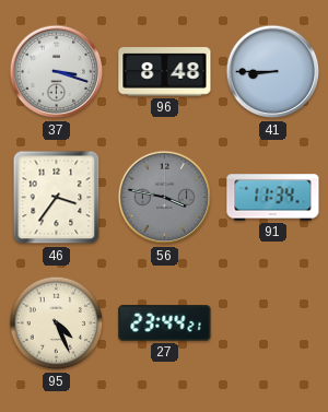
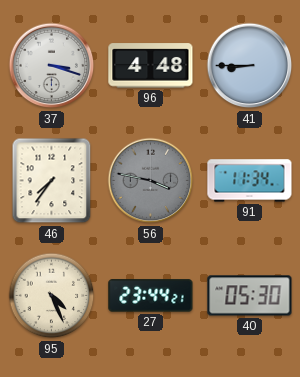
96: 8:48 -> 4:48
46: 3:36 -> 7:36
40: none -> 05:30
